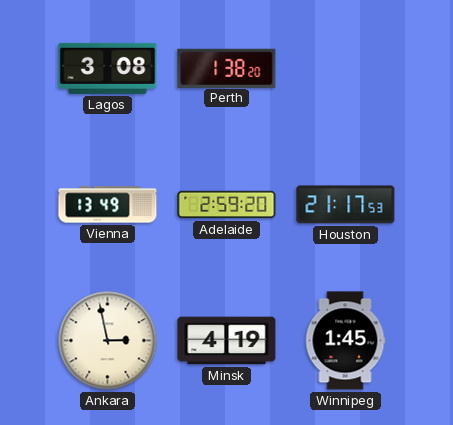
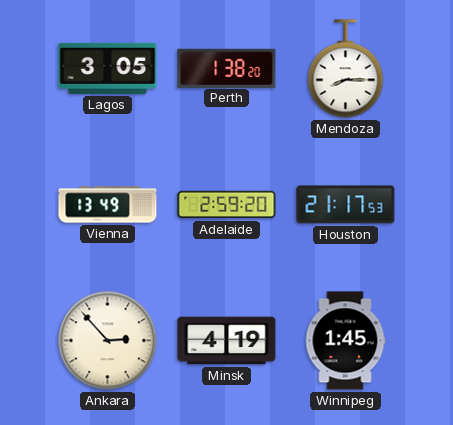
Lagos: 3:08 -> 3:05
Mendoza: none -> 8:15
Ankara: 2:58 -> 2:53
